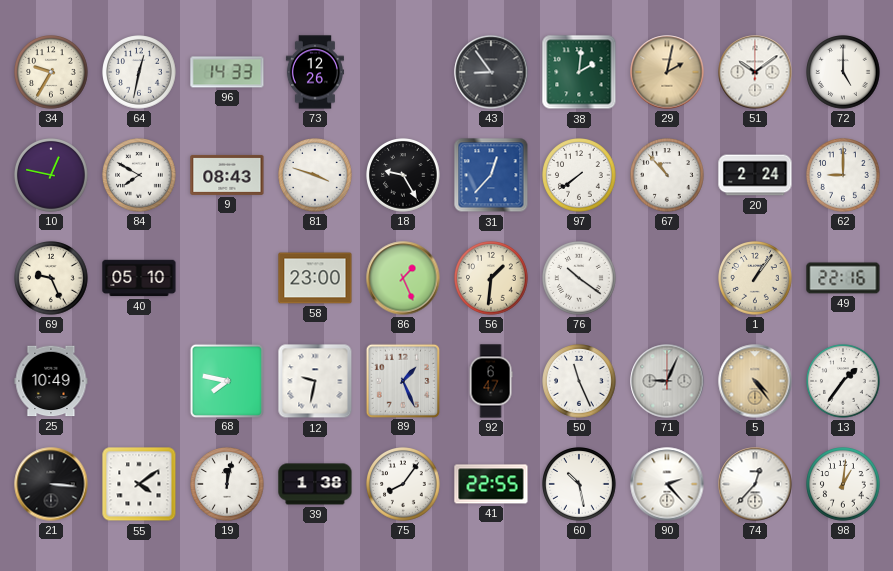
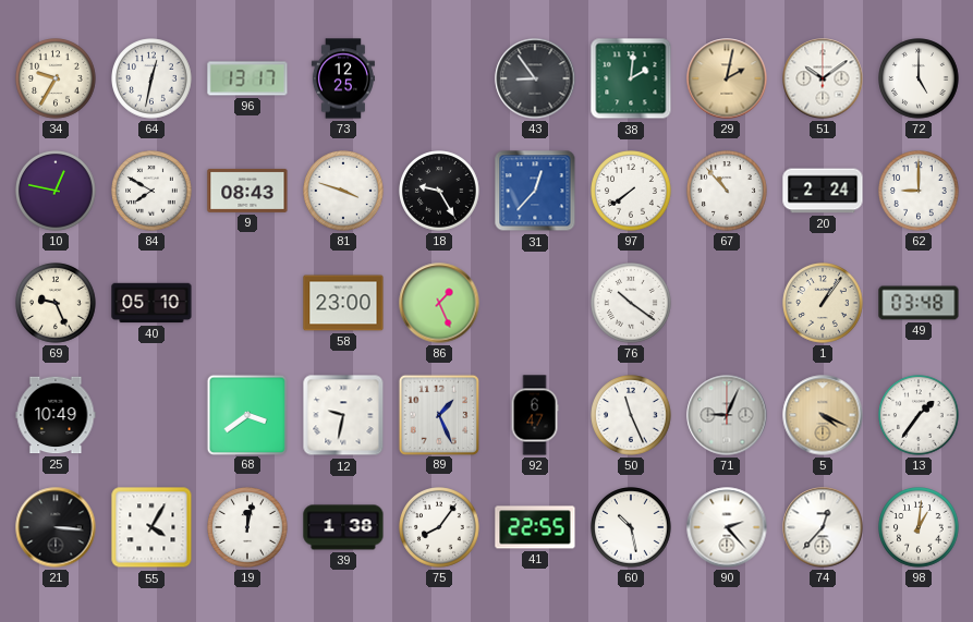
96: 14:33 -> 13:17
73: 12:26 -> 12:25
56: 1:31 -> none
49: 22:16 -> 03:48
68: 7:47 -> 3:39
5: 4:24 -> 4:19
55: 4:09 -> 4:05
